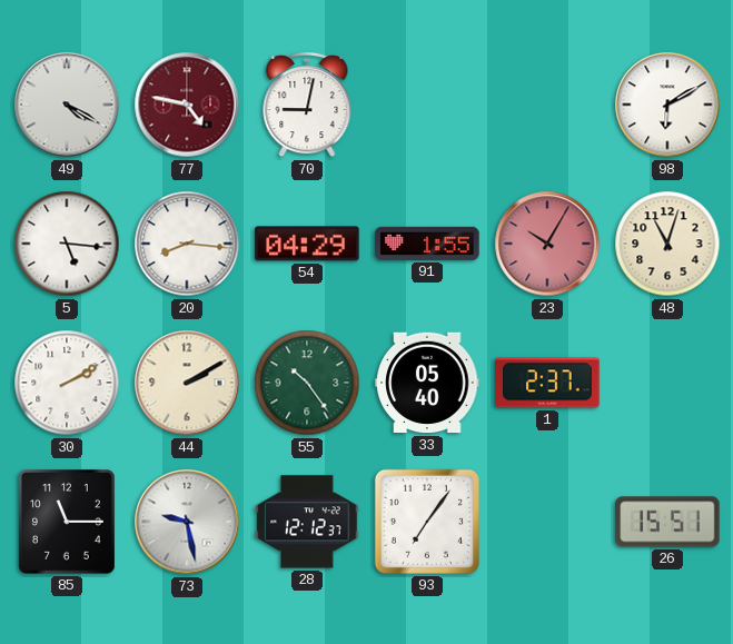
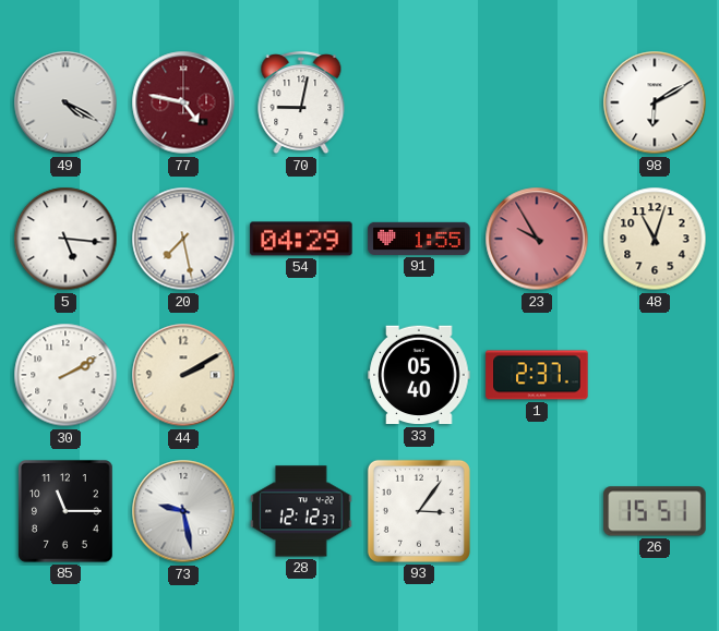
20: 8:16 -> 7:28
23: 10:05 -> 9:55
55: 10:24 -> none
93: 7:06 -> 3:06
